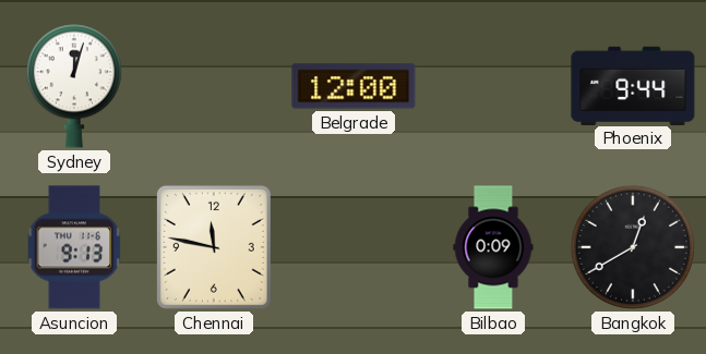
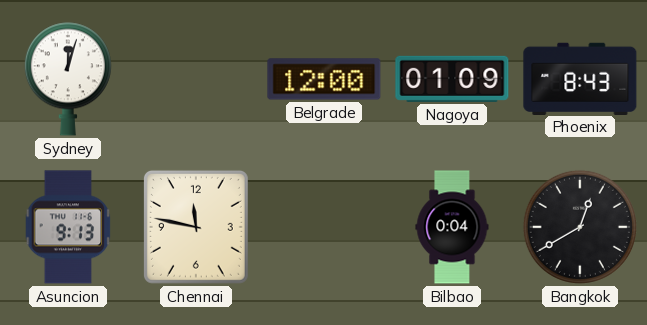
Nagoya: none -> 01:09
Phoenix: 9:44 -> 8:43
Bilbao: 0:09 -> 0:04
